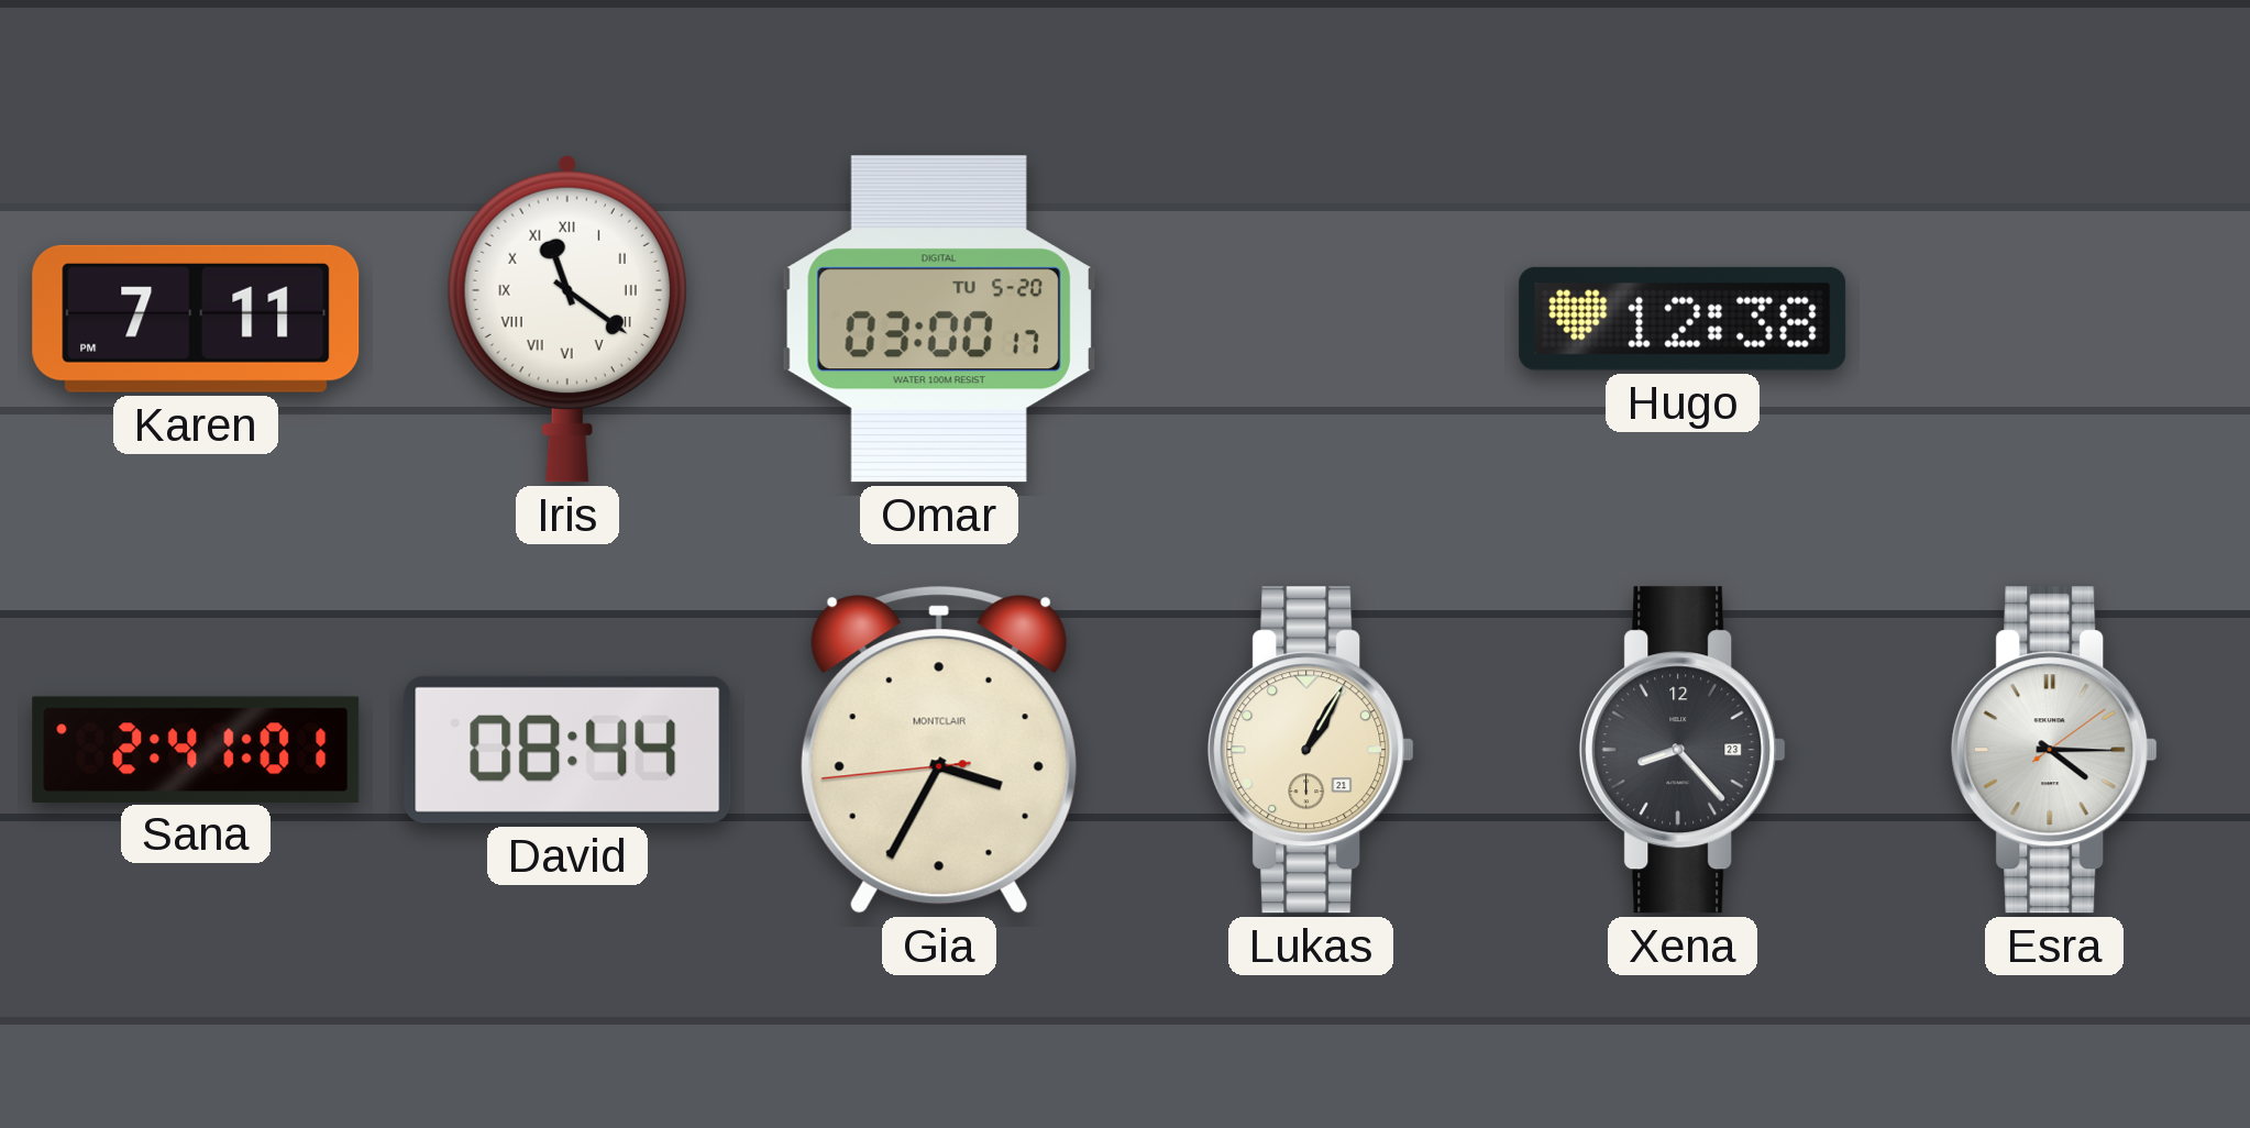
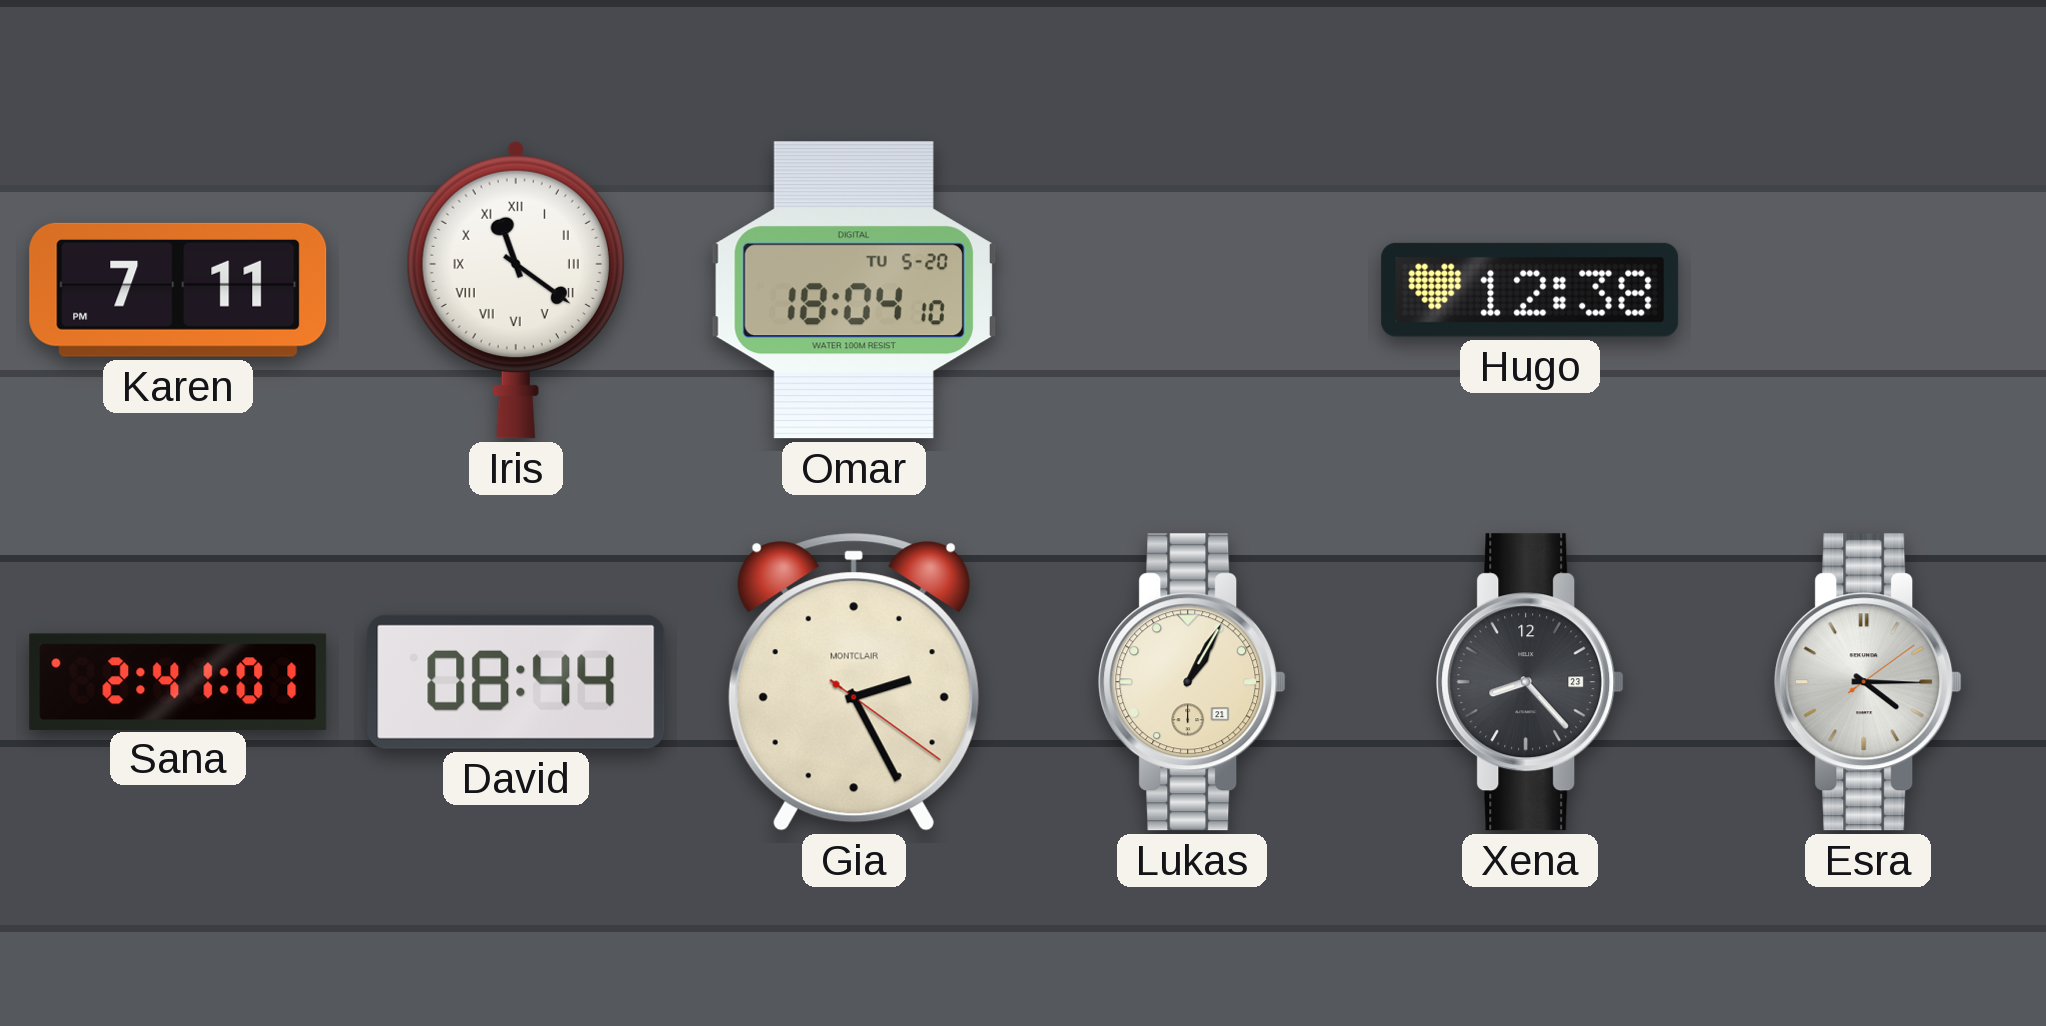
Omar: 03:00 -> 18:04
Gia: 3:34 -> 2:25
